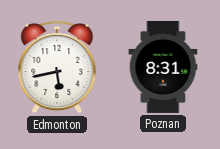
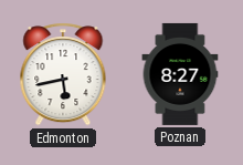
Poznan: 8:31 -> 8:27
